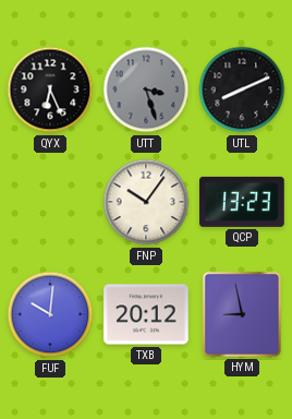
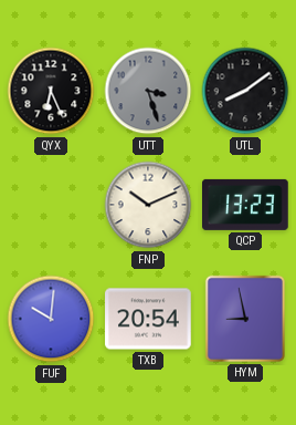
UTL: 8:11 -> 8:09
FNP: 10:06 -> 10:11
TXB: 20:12 -> 20:54
